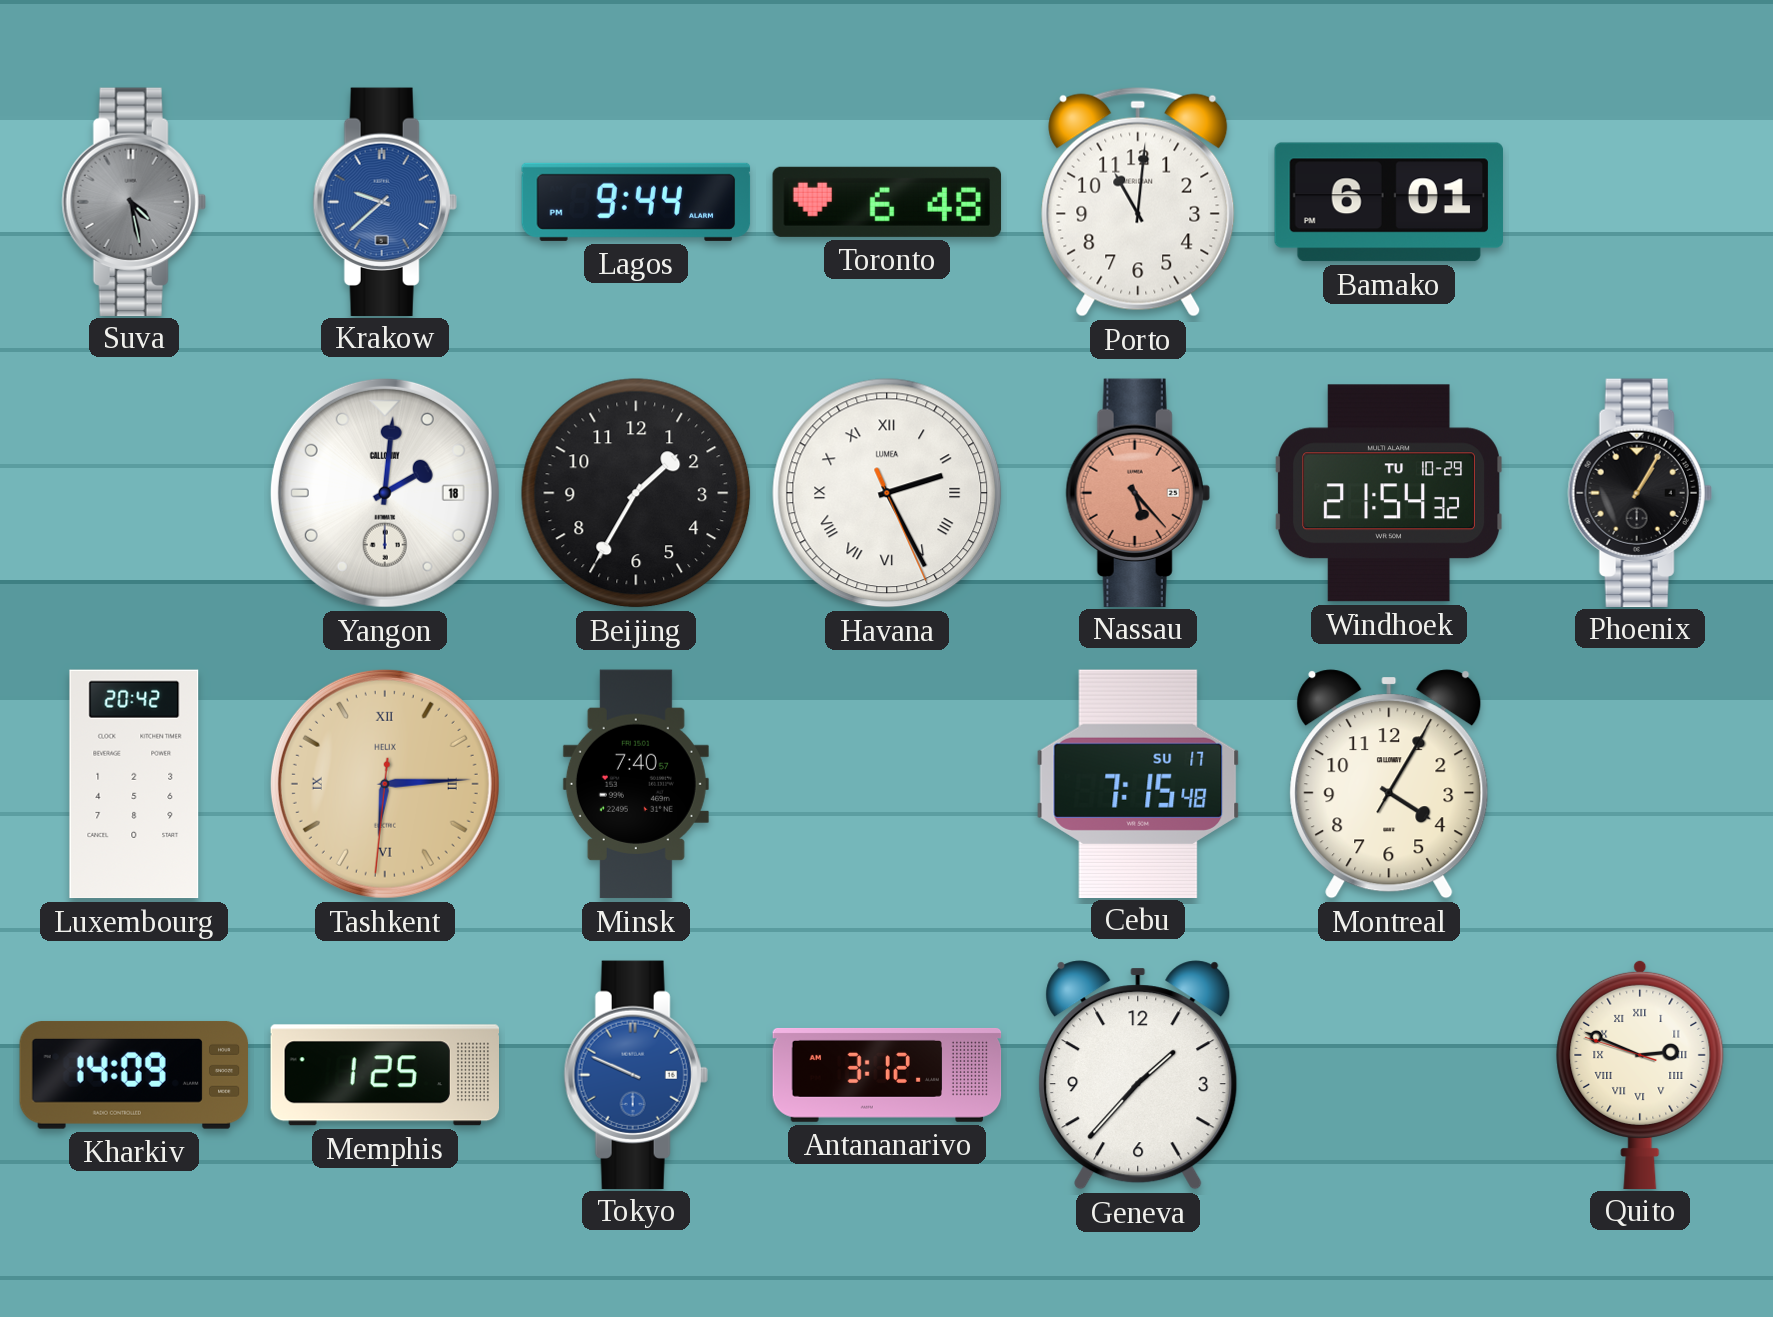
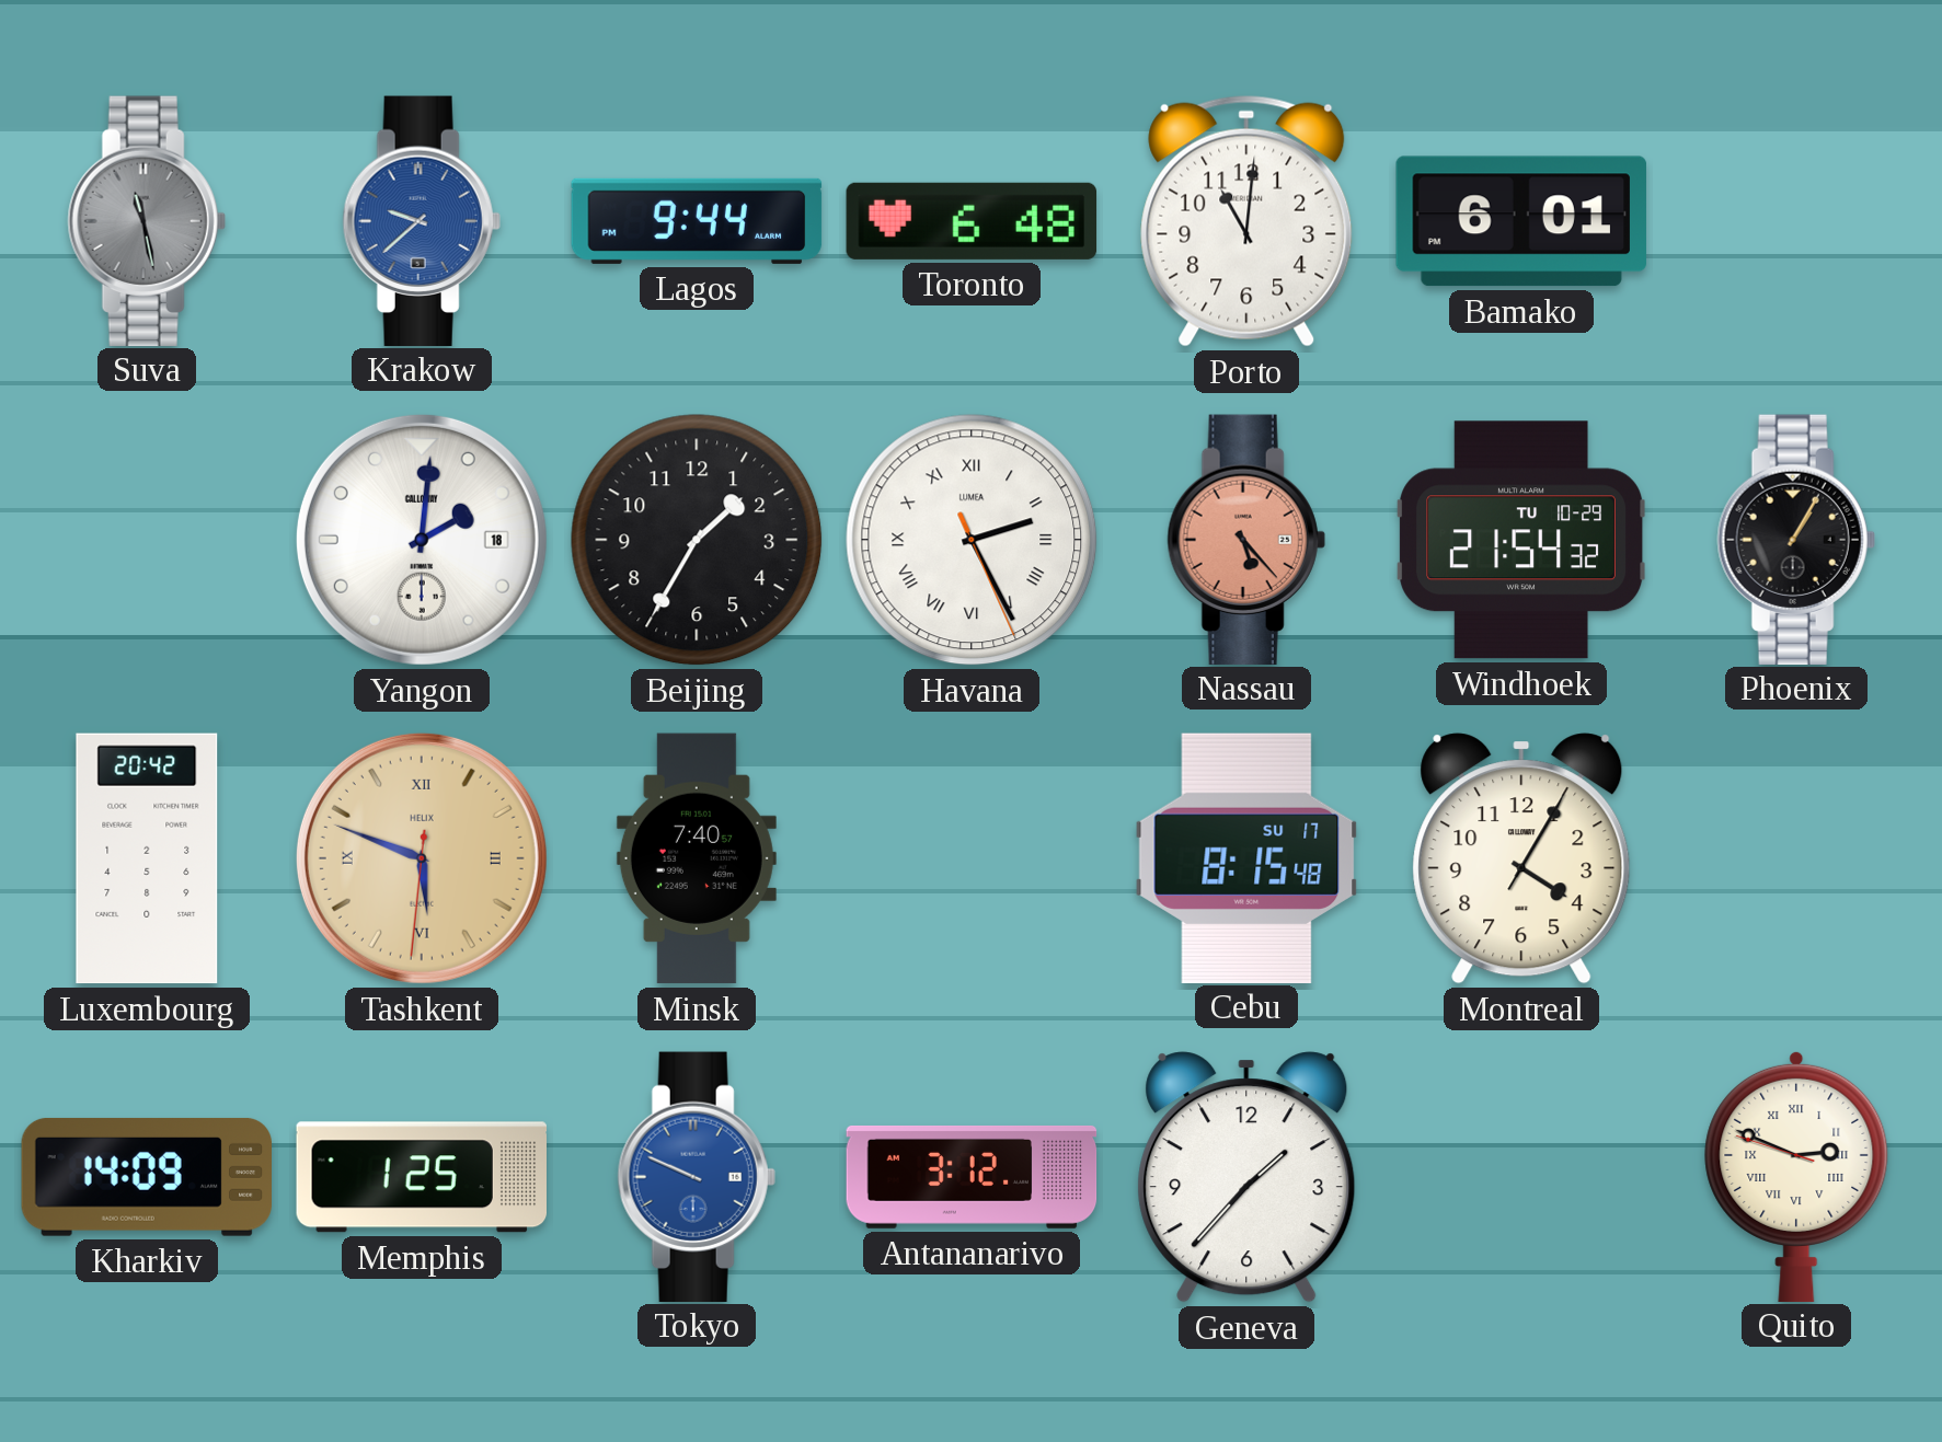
Suva: 4:28 -> 11:28
Tashkent: 6:14 -> 5:48
Cebu: 7:15 -> 8:15
